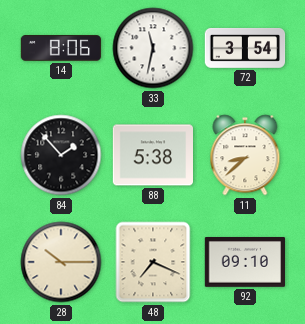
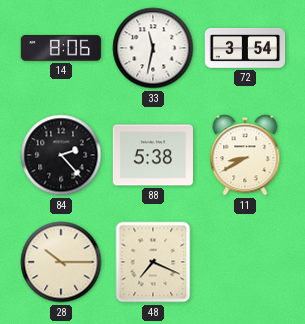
84: 1:53 -> 2:23
11: 8:38 -> 8:40
92: 09:10 -> none
